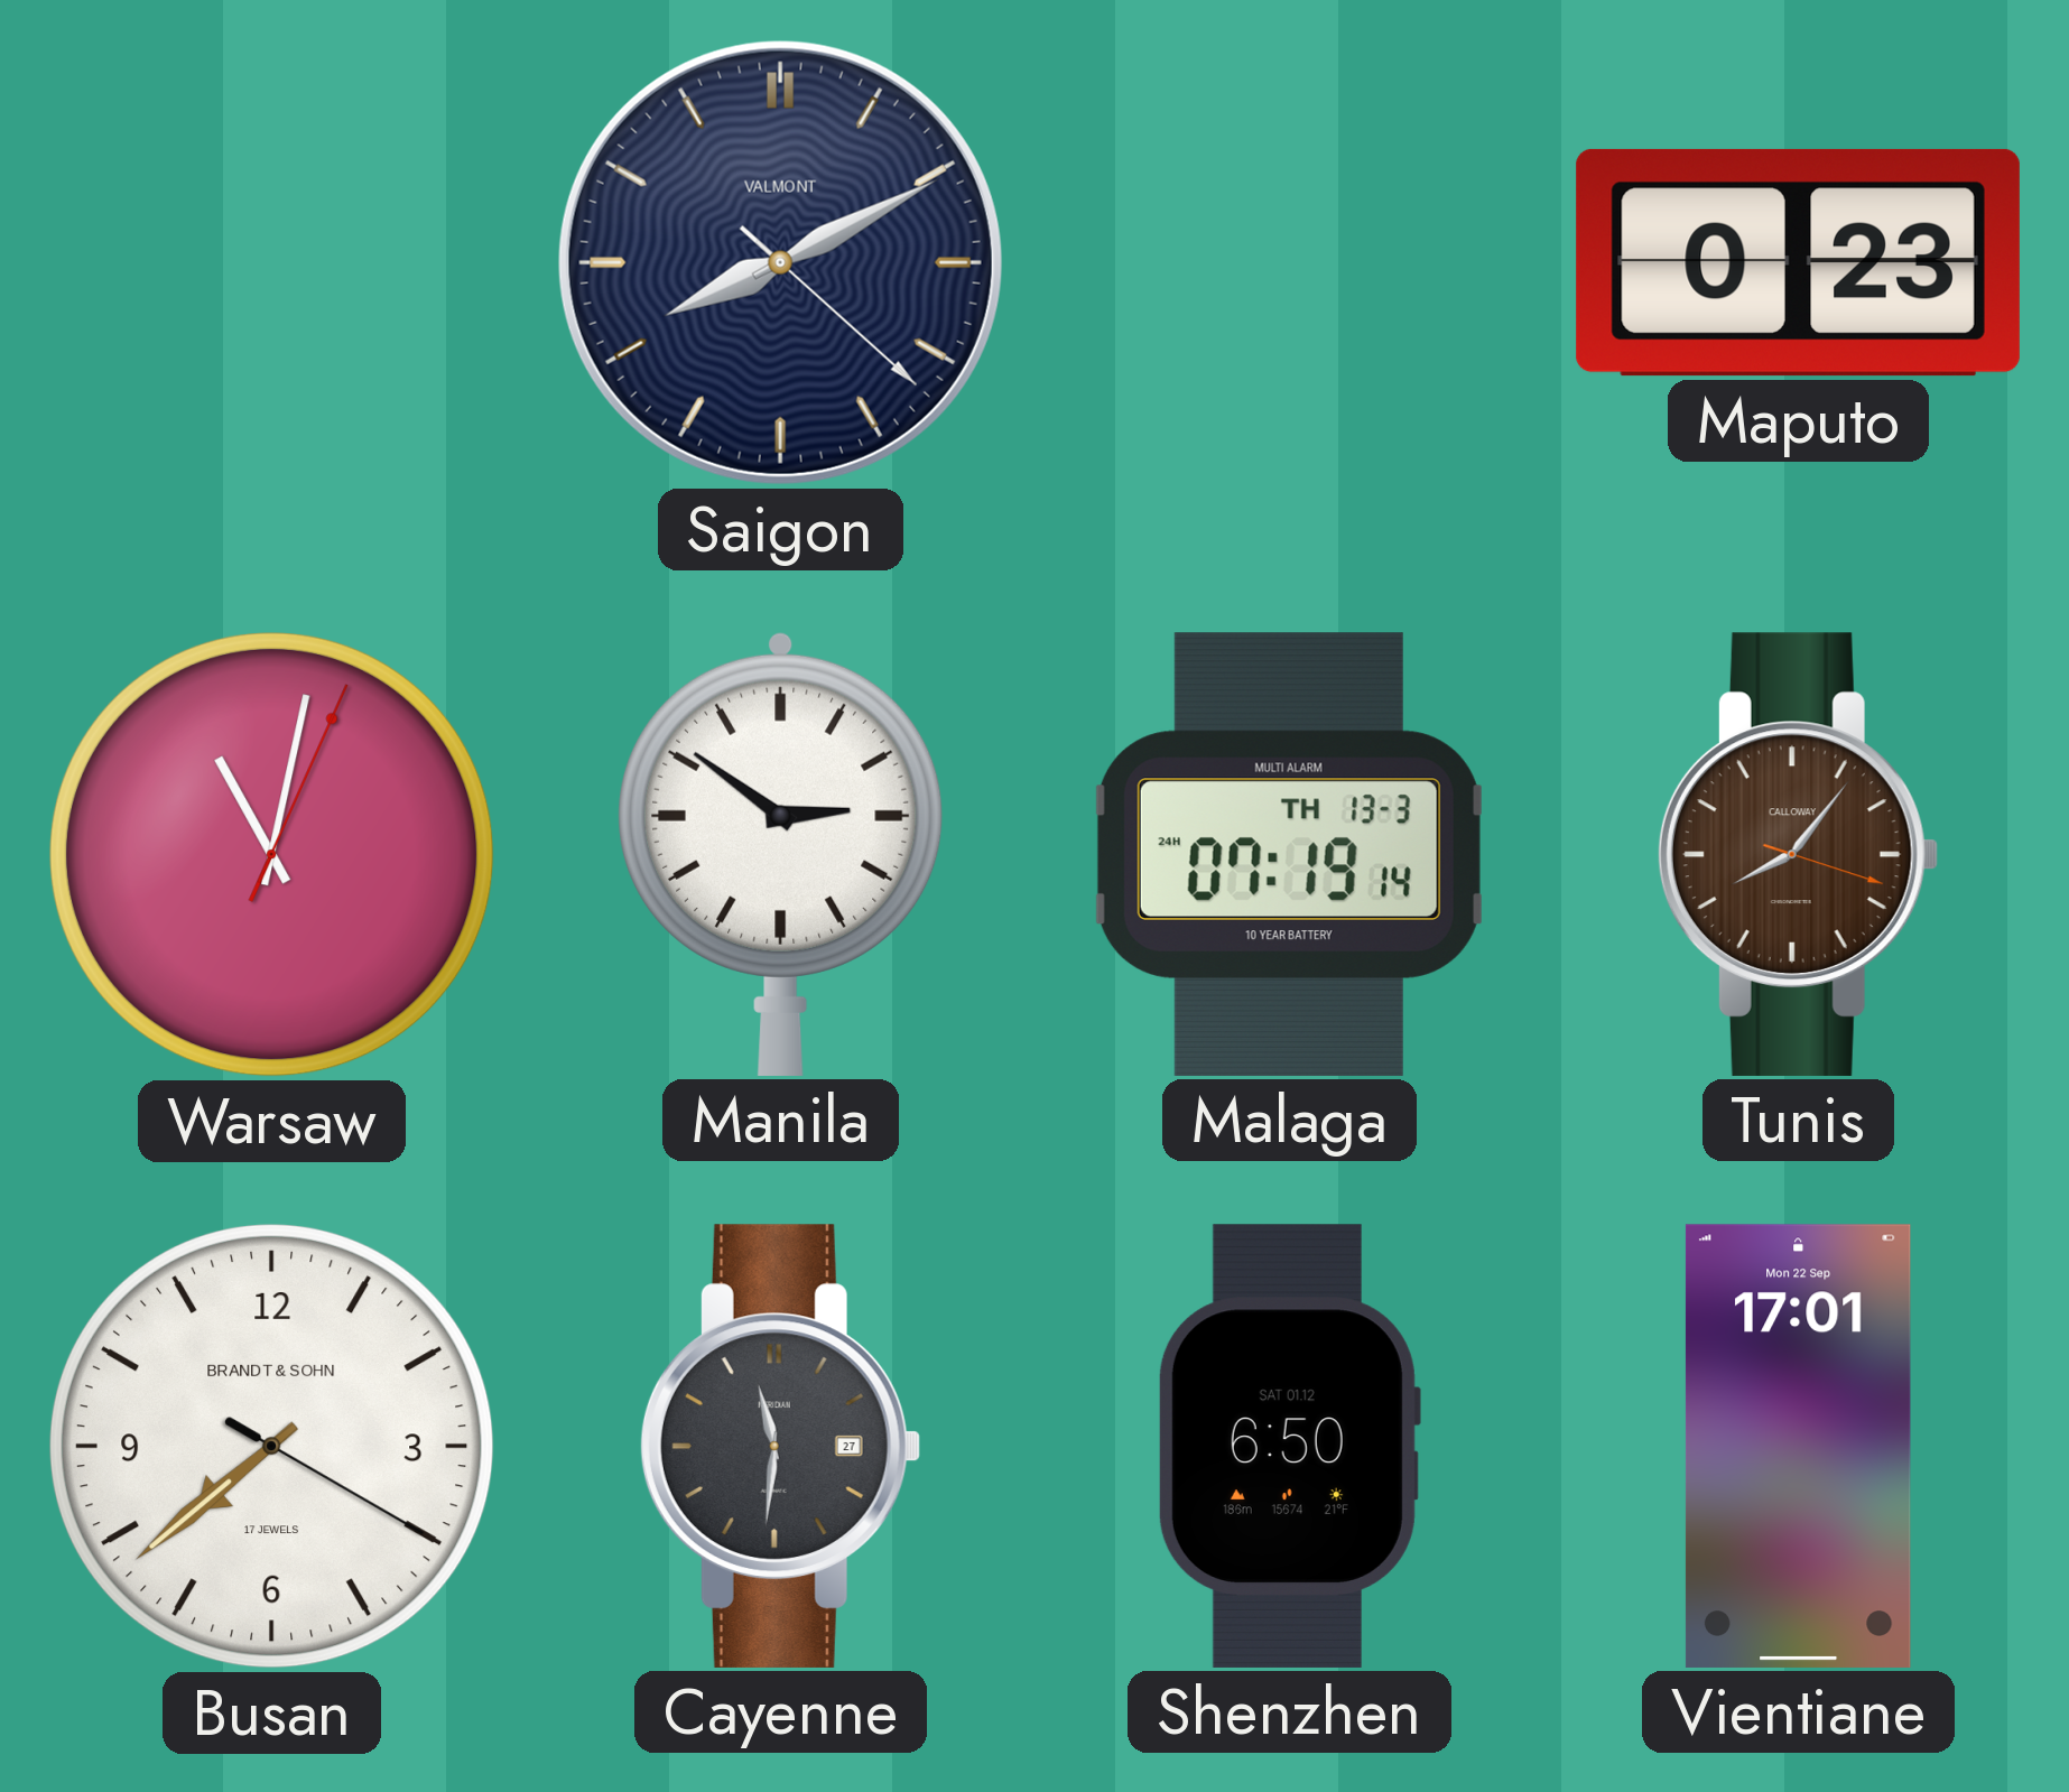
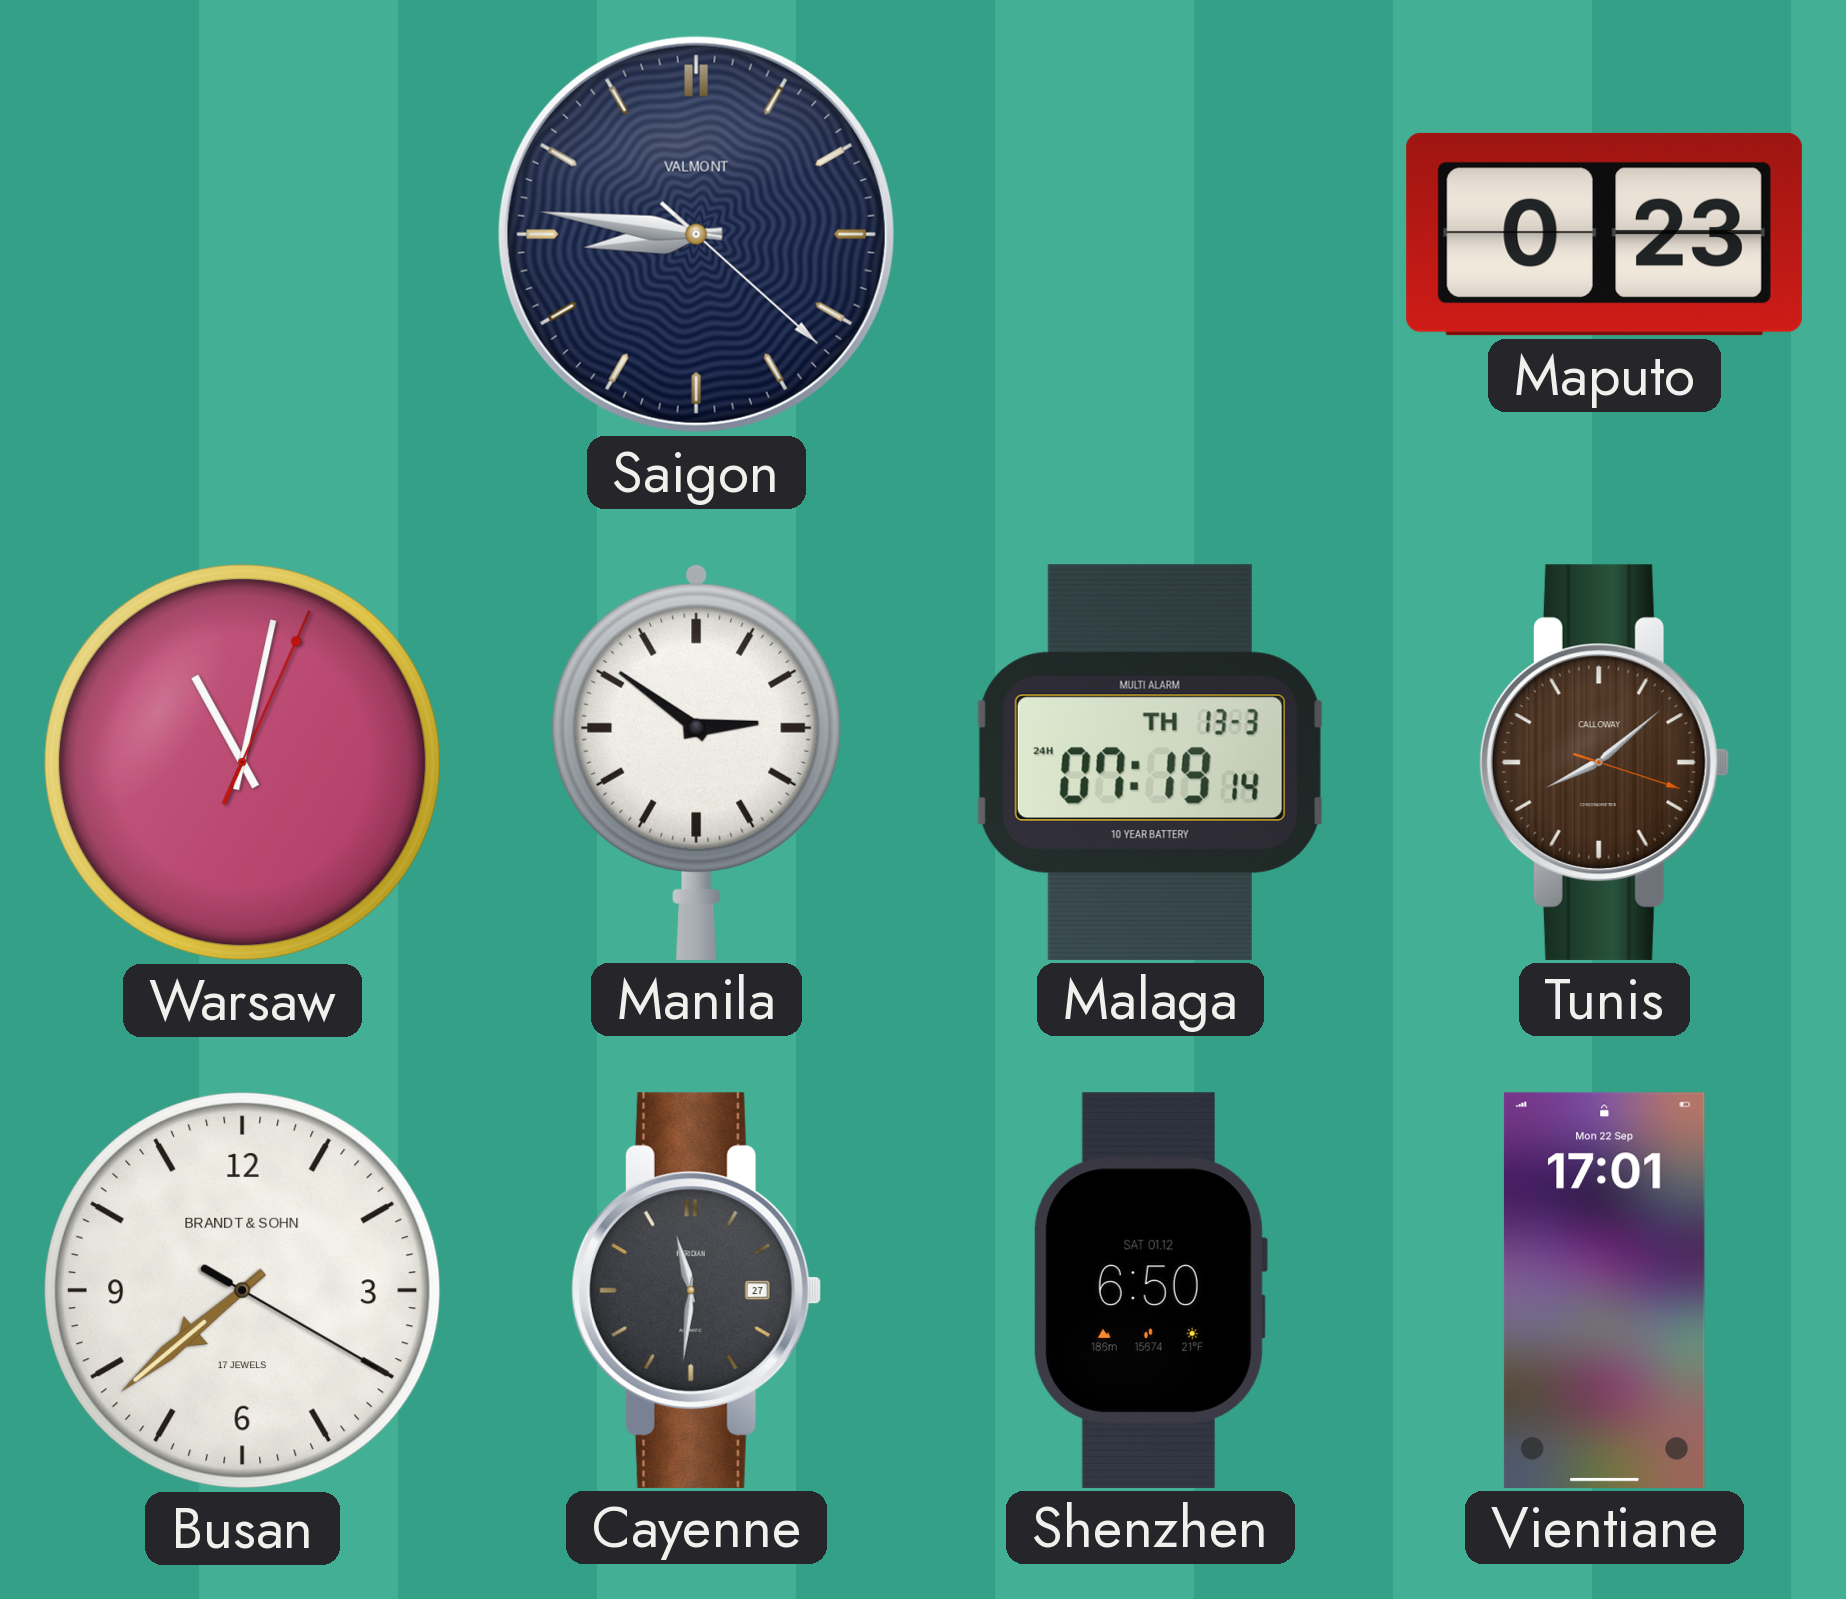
Saigon: 8:10 -> 8:46
Tunis: 8:06 -> 8:08
